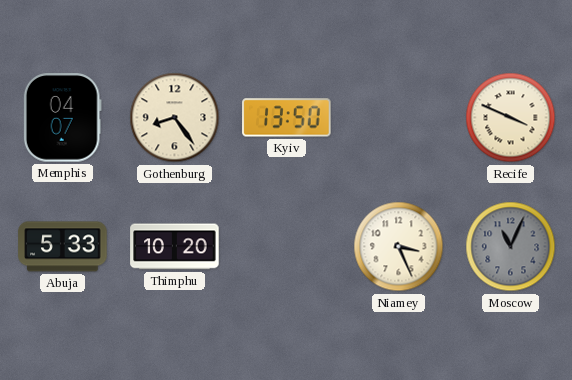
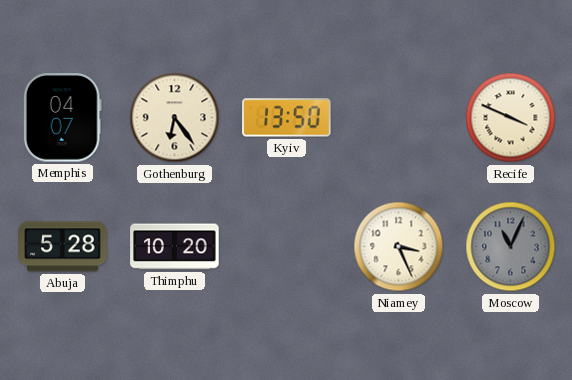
Gothenburg: 8:24 -> 6:24
Abuja: 5:33 -> 5:28
